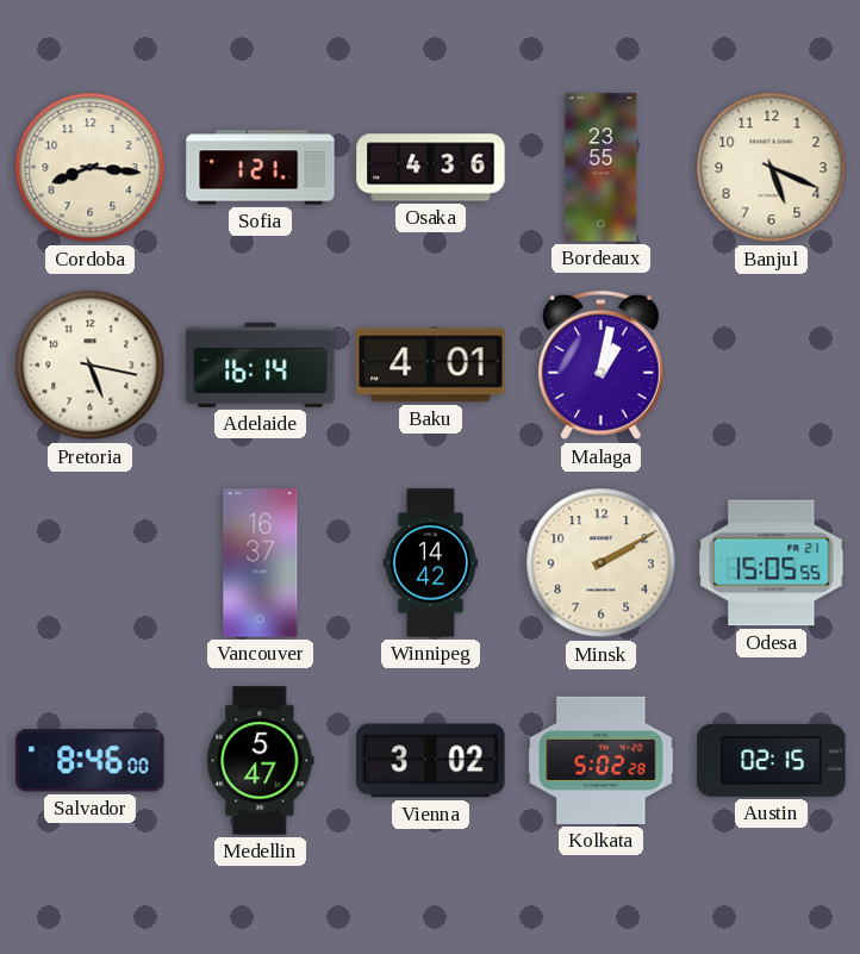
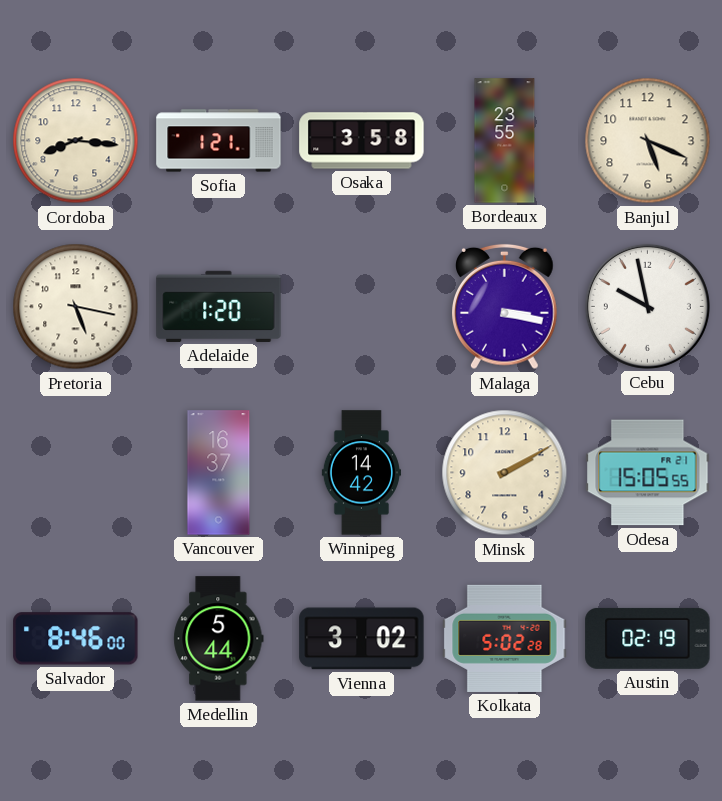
Osaka: 4:36 -> 3:58
Adelaide: 16:14 -> 1:20
Baku: 4:01 -> none
Malaga: 1:02 -> 3:17
Cebu: none -> 9:58
Medellin: 5:47 -> 5:44
Austin: 02:15 -> 02:19
